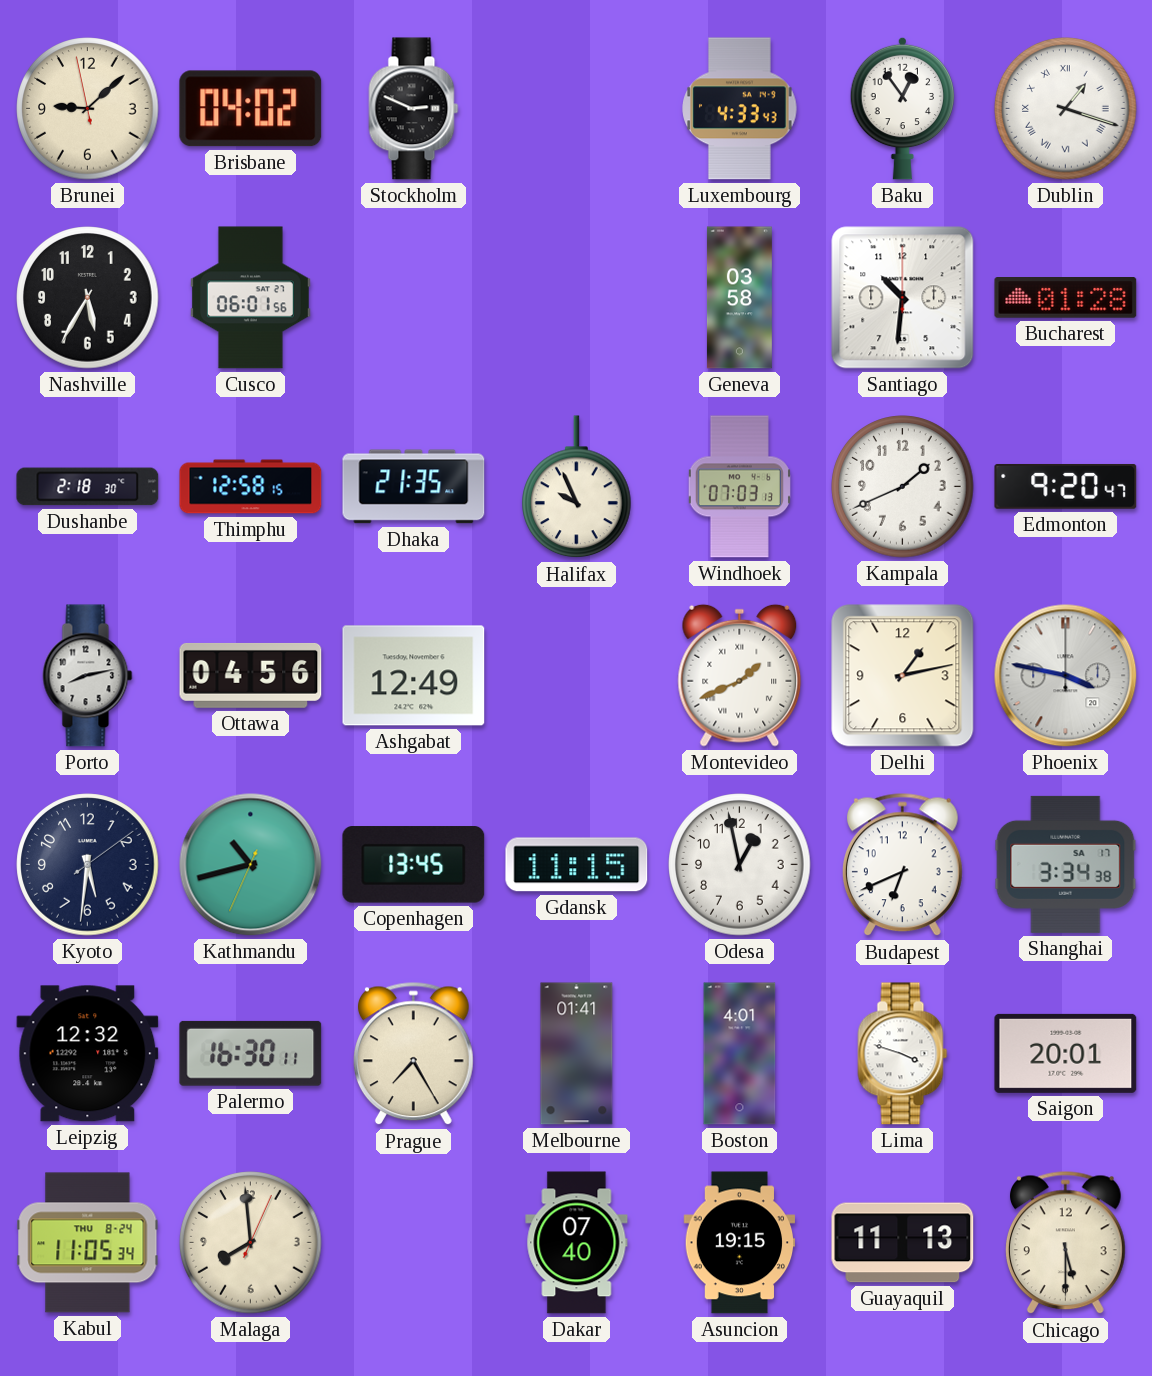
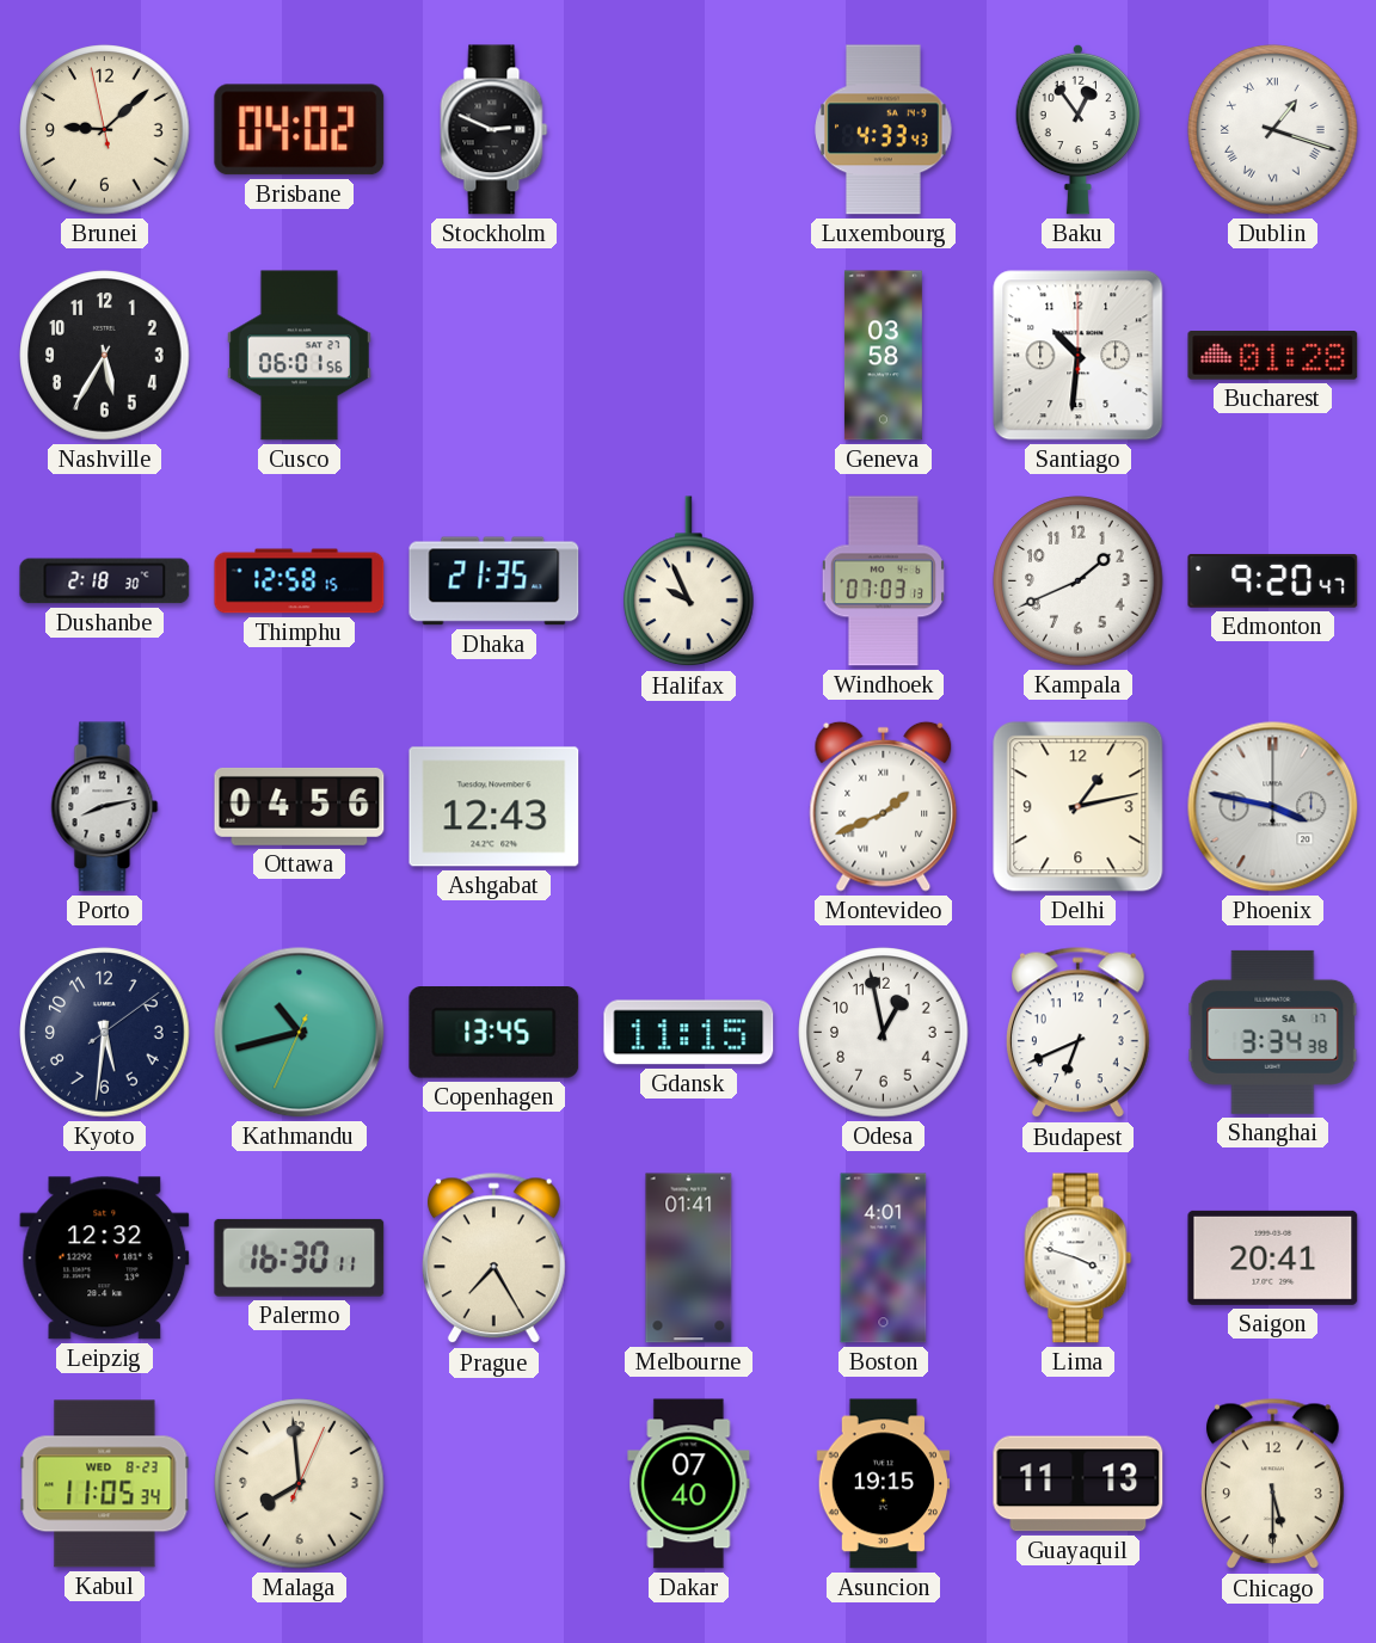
Ashgabat: 12:49 -> 12:43
Saigon: 20:01 -> 20:41
Kabul date: THU 8-24 -> WED 8-23
